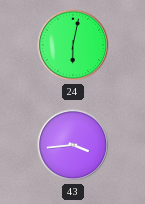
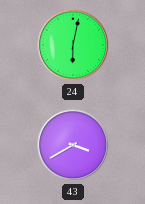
43: 3:44 -> 3:40
